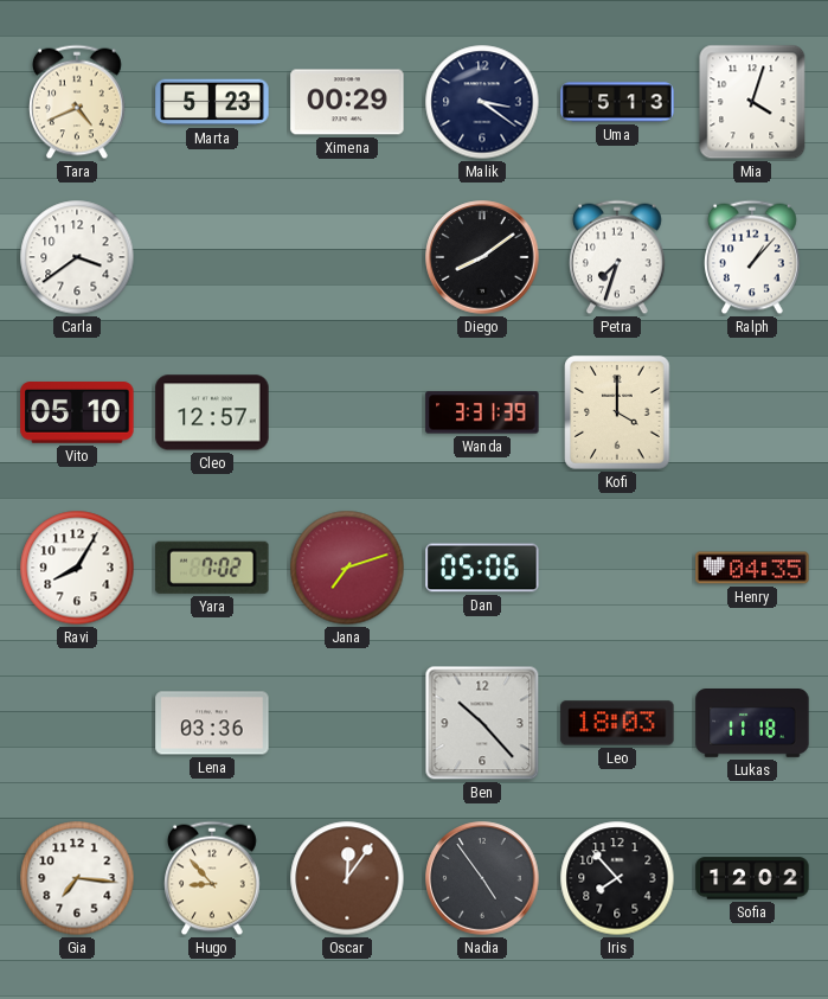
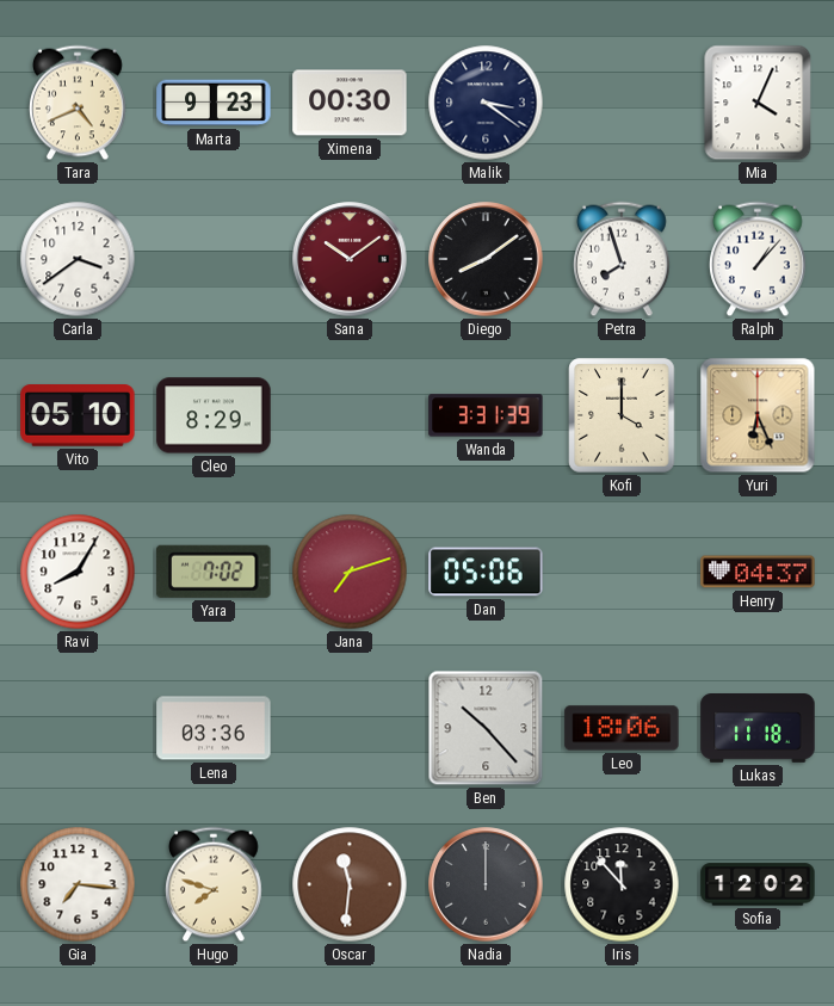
Marta: 5:23 -> 9:23
Ximena: 00:29 -> 00:30
Uma: 5:13 -> none
Mia: 4:03 -> 4:04
Sana: none -> 10:09
Petra: 7:33 -> 7:57
Cleo: 12:57 -> 8:29
Yuri: none -> 6:26
Henry: 04:35 -> 04:37
Leo: 18:03 -> 18:06
Hugo: 8:53 -> 7:48
Oscar: 12:06 -> 11:31
Nadia: 4:54 -> 12:00
Iris: 7:53 -> 11:53
